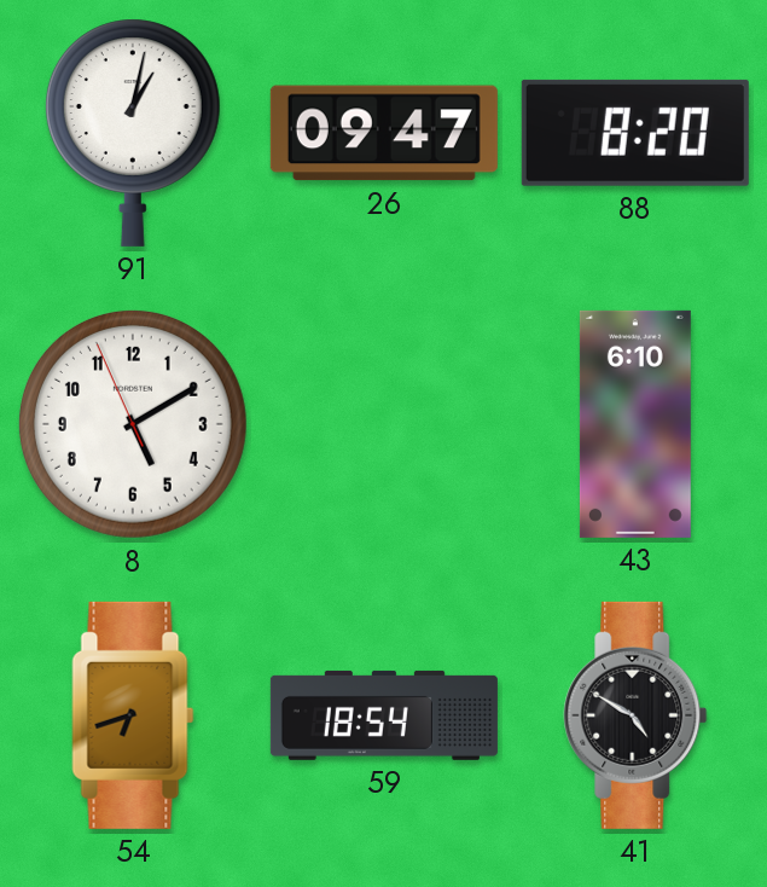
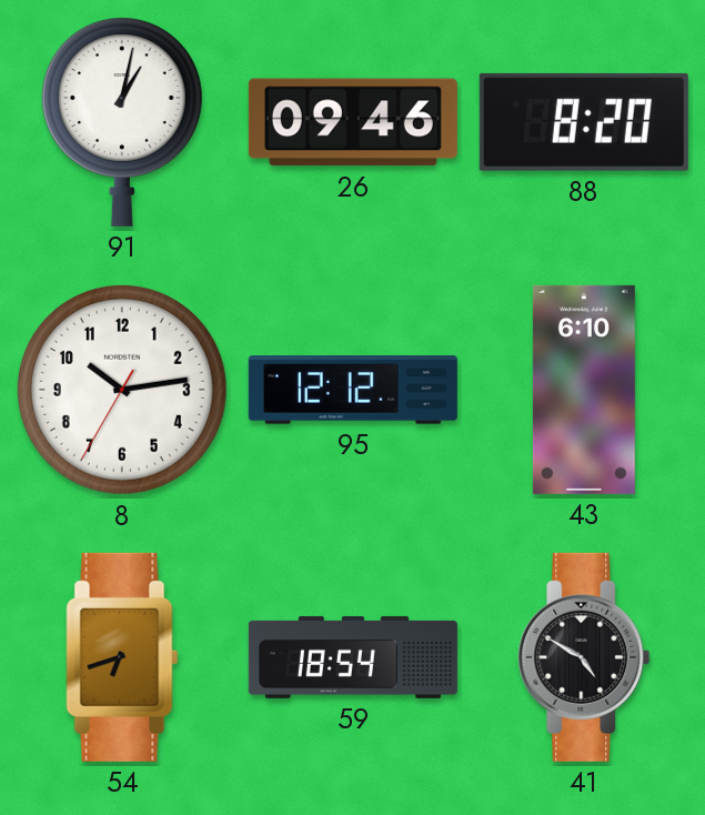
26: 09:47 -> 09:46
8: 5:09 -> 10:13
95: none -> 12:12
